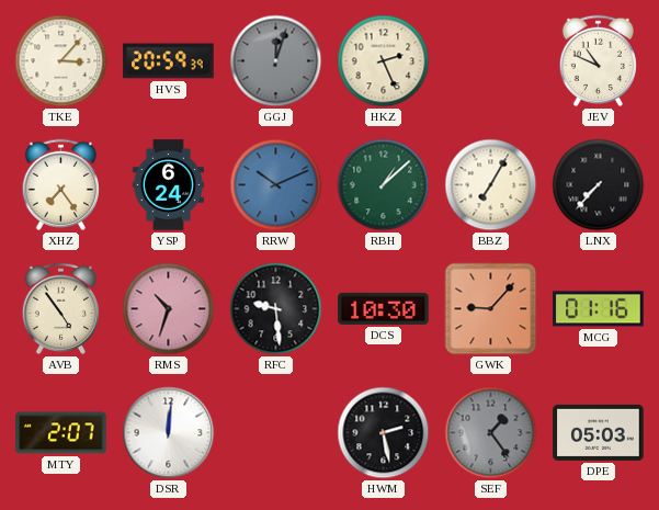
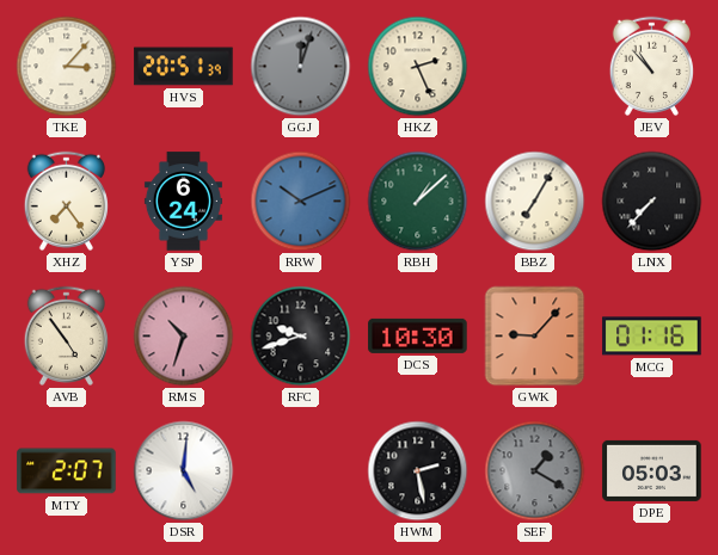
HVS: 20:59 -> 20:51
JEV: 10:49 -> 10:53
RFC: 9:29 -> 9:42
DSR: 12:01 -> 5:01
SEF: 1:24 -> 1:20
